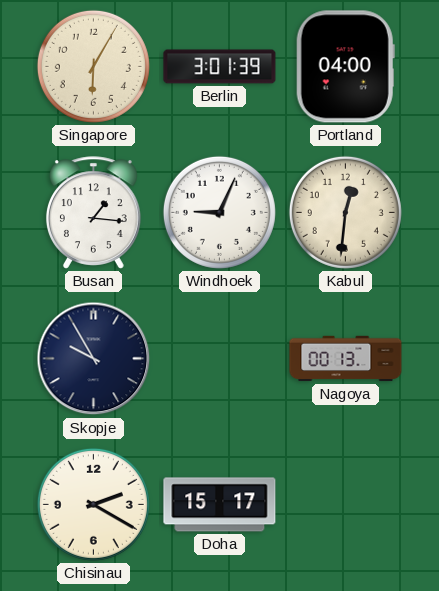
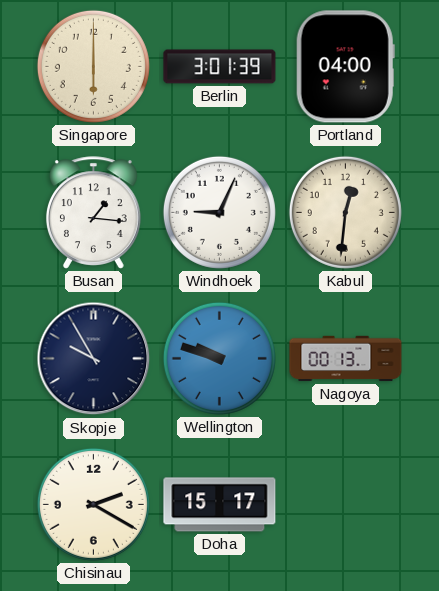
Singapore: 6:05 -> 6:00
Wellington: none -> 9:48
